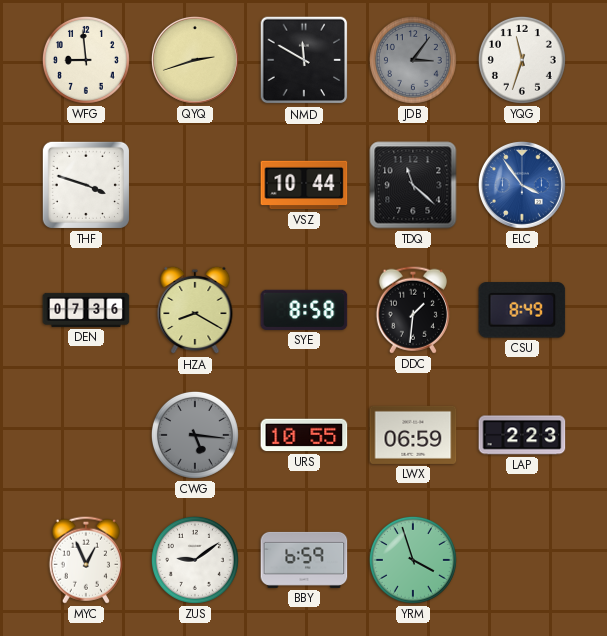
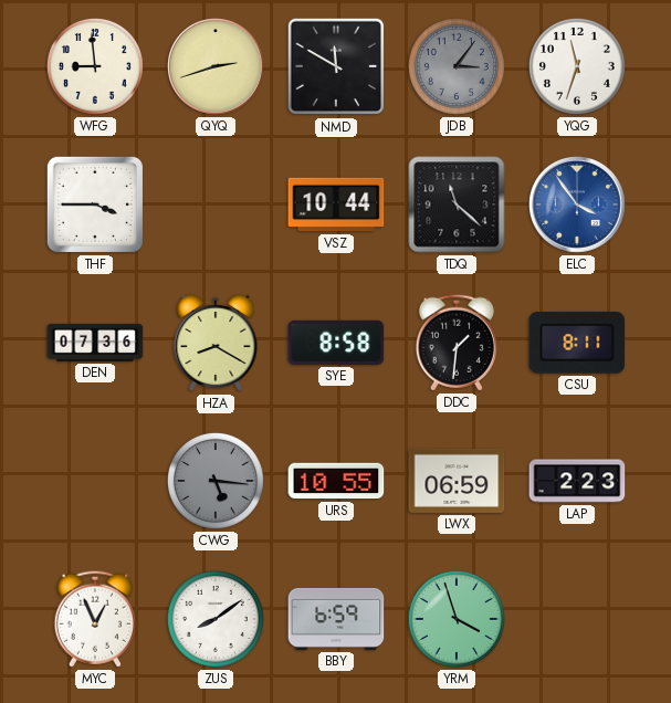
THF: 3:48 -> 3:45
CSU: 8:49 -> 8:11
ZUS: 9:09 -> 8:09
